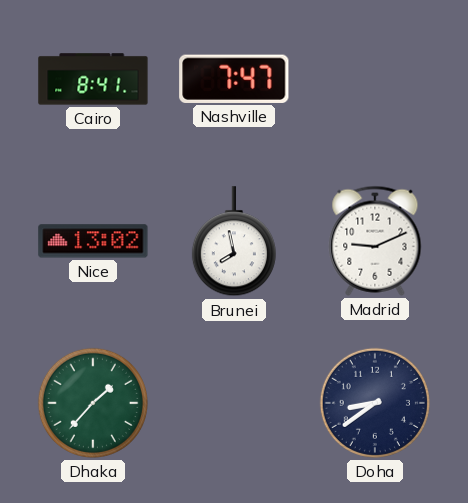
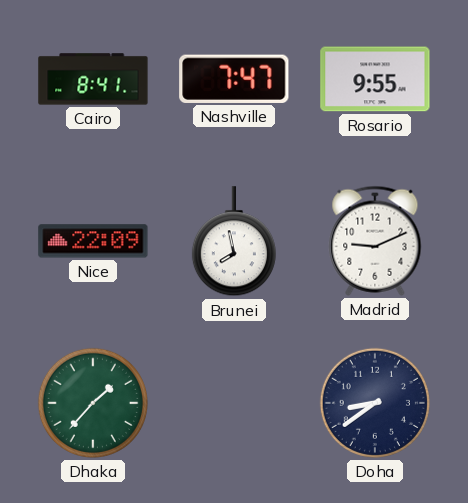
Rosario: none -> 9:55
Nice: 13:02 -> 22:09
